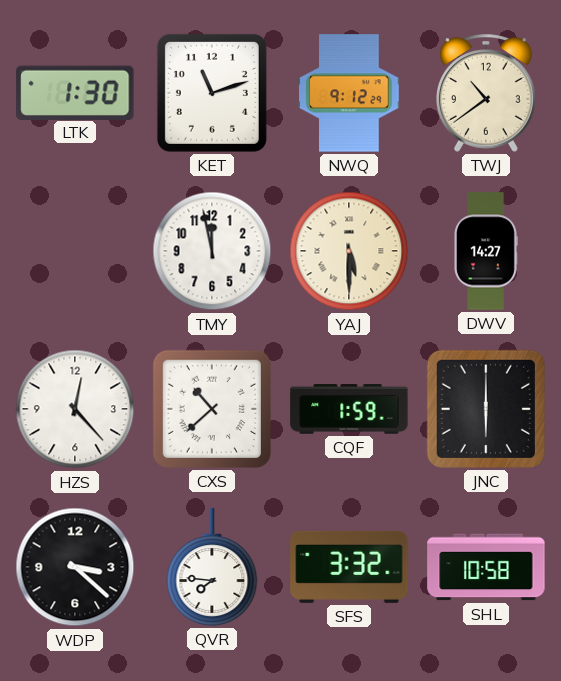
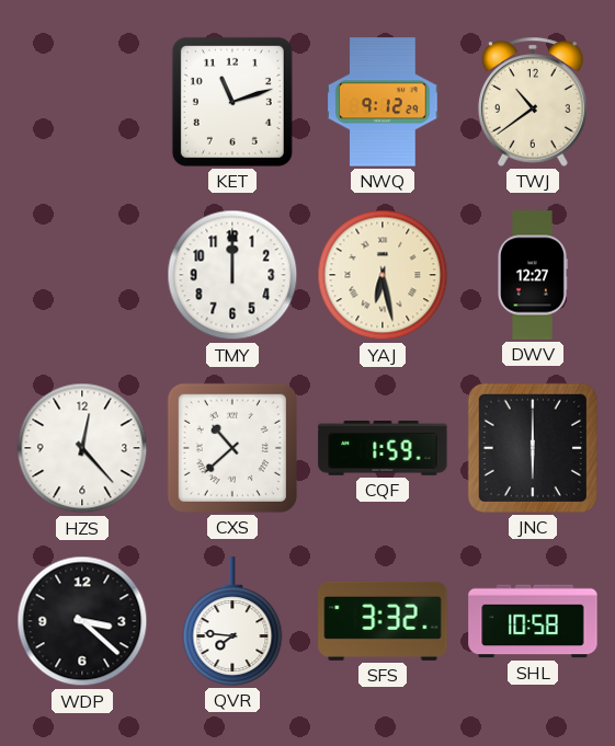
LTK: 1:30 -> none
TMY: 11:58 -> 12:00
YAJ: 5:30 -> 6:28
DWV: 14:27 -> 12:27
